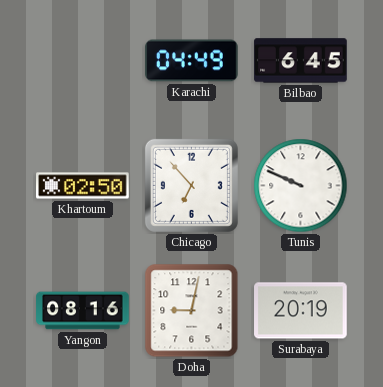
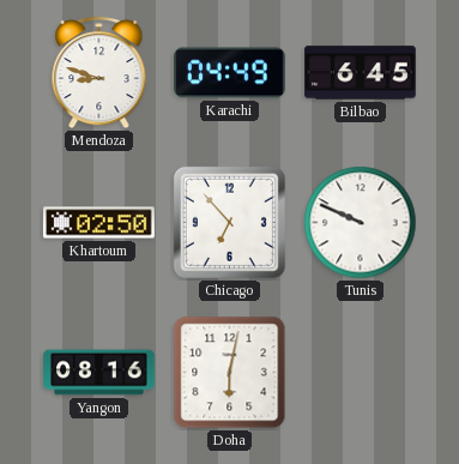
Mendoza: none -> 8:48
Doha: 9:02 -> 6:02
Surabaya: 20:19 -> none
